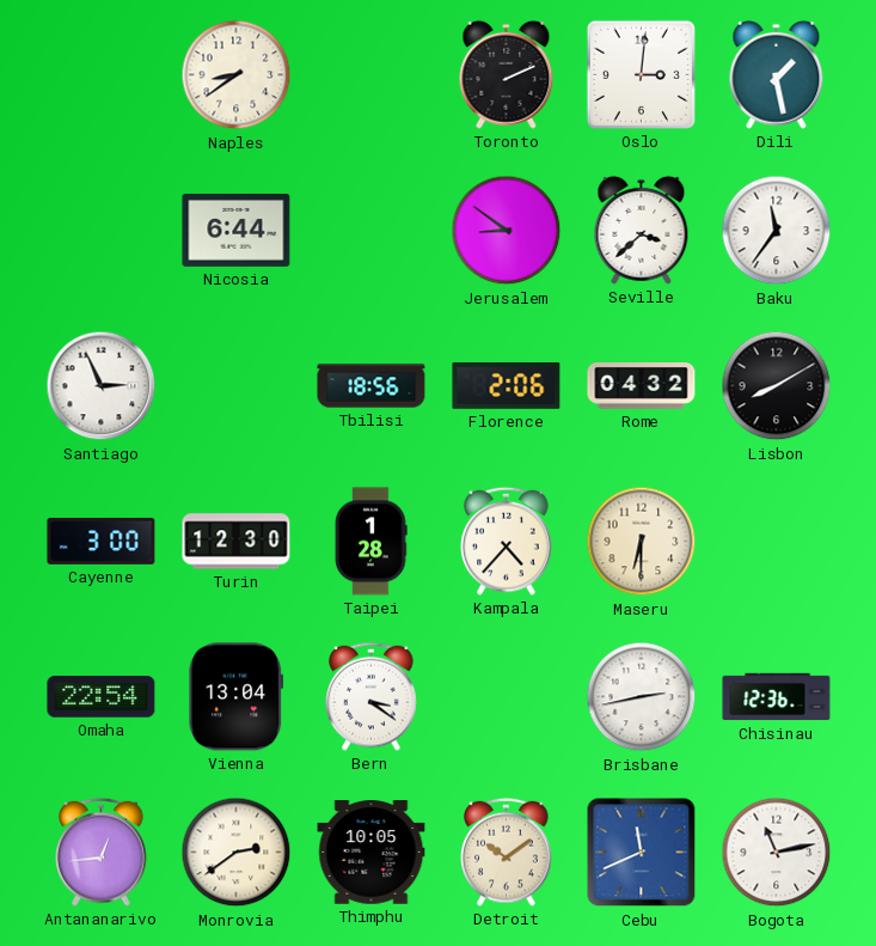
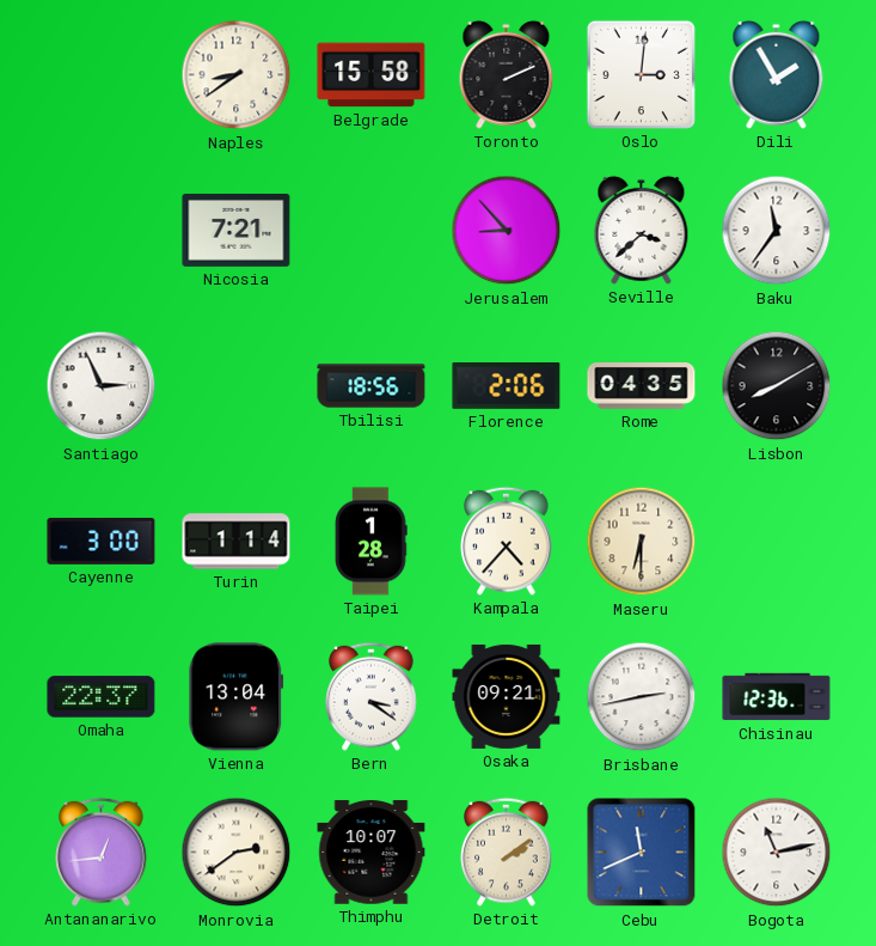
Belgrade: none -> 15:58
Dili: 1:28 -> 1:55
Nicosia: 6:44 -> 7:21
Jerusalem: 8:51 -> 8:53
Rome: 04:32 -> 04:35
Turin: 12:30 -> 1:14
Omaha: 22:54 -> 22:37
Osaka: none -> 09:21
Thimphu: 10:05 -> 10:07
Detroit: 10:09 -> 2:09
